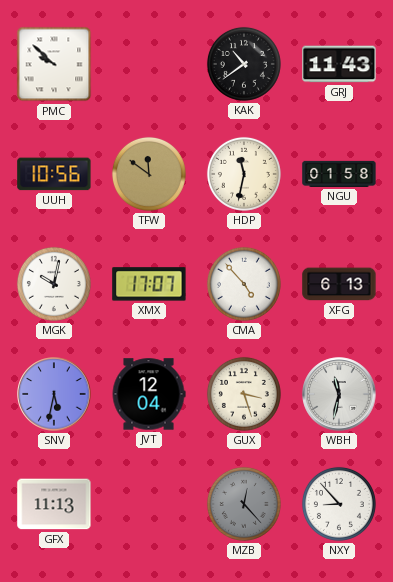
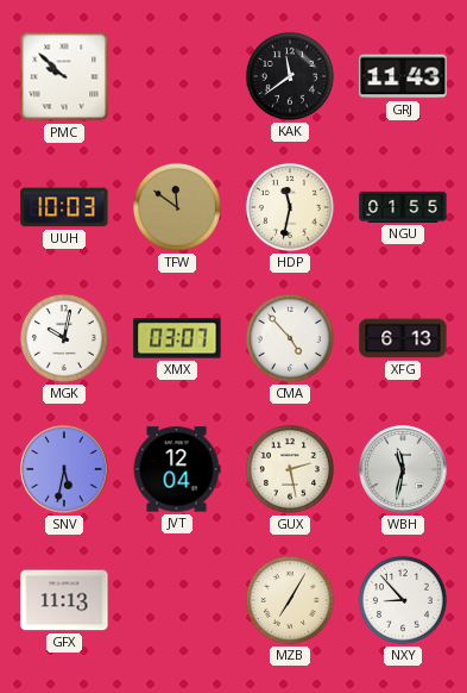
KAK: 10:39 -> 11:39
UUH: 10:56 -> 10:03
NGU: 01:58 -> 01:55
XMX: 17:07 -> 03:07
GUX: 3:27 -> 2:28
MZB: 12:23 -> 7:05
MZB dial: grey -> cream
